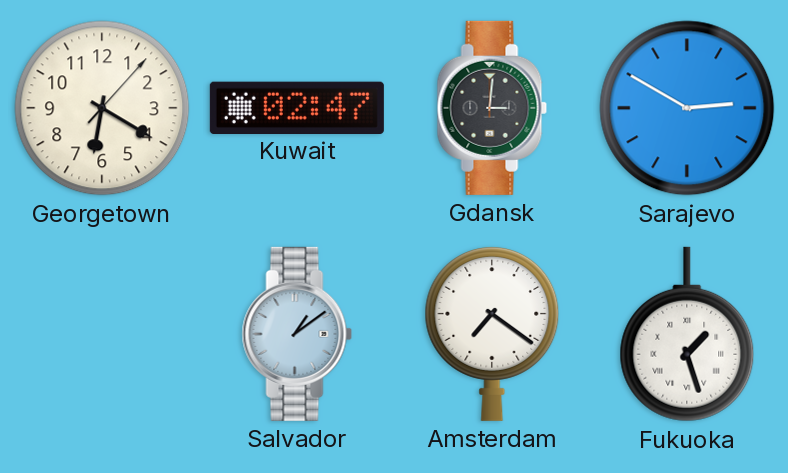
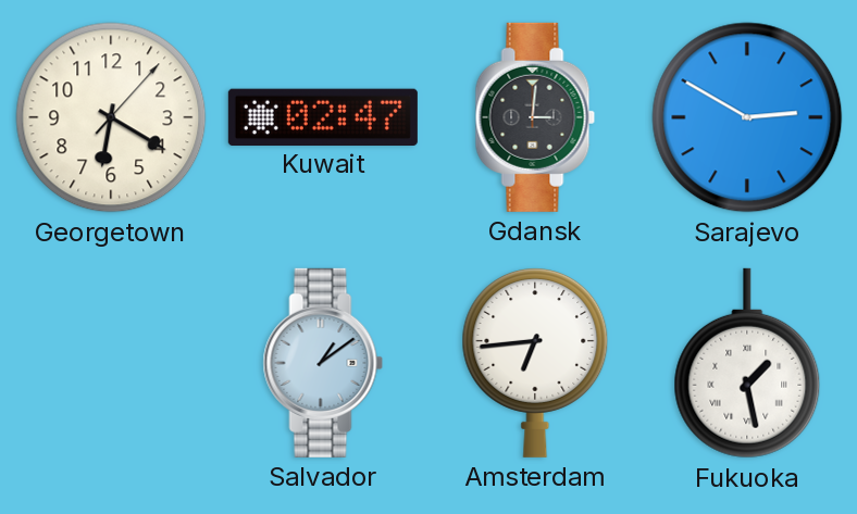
Amsterdam: 7:21 -> 6:44
Fukuoka: 1:27 -> 1:28
